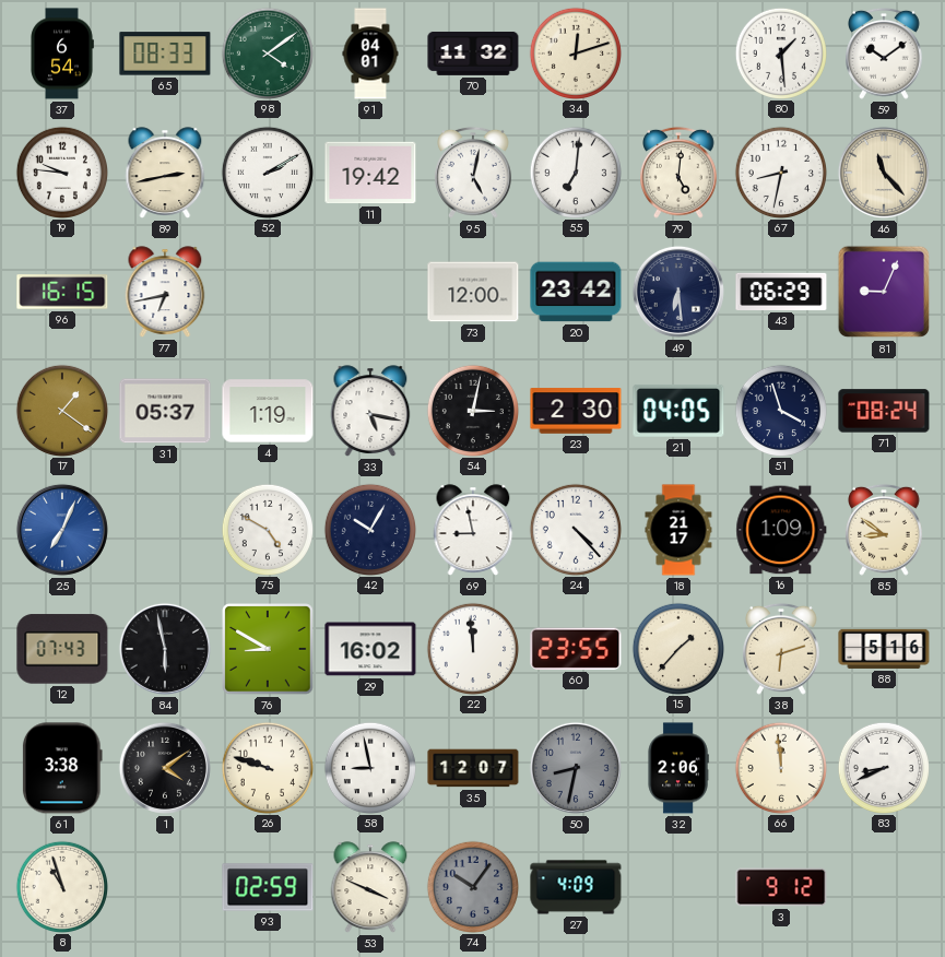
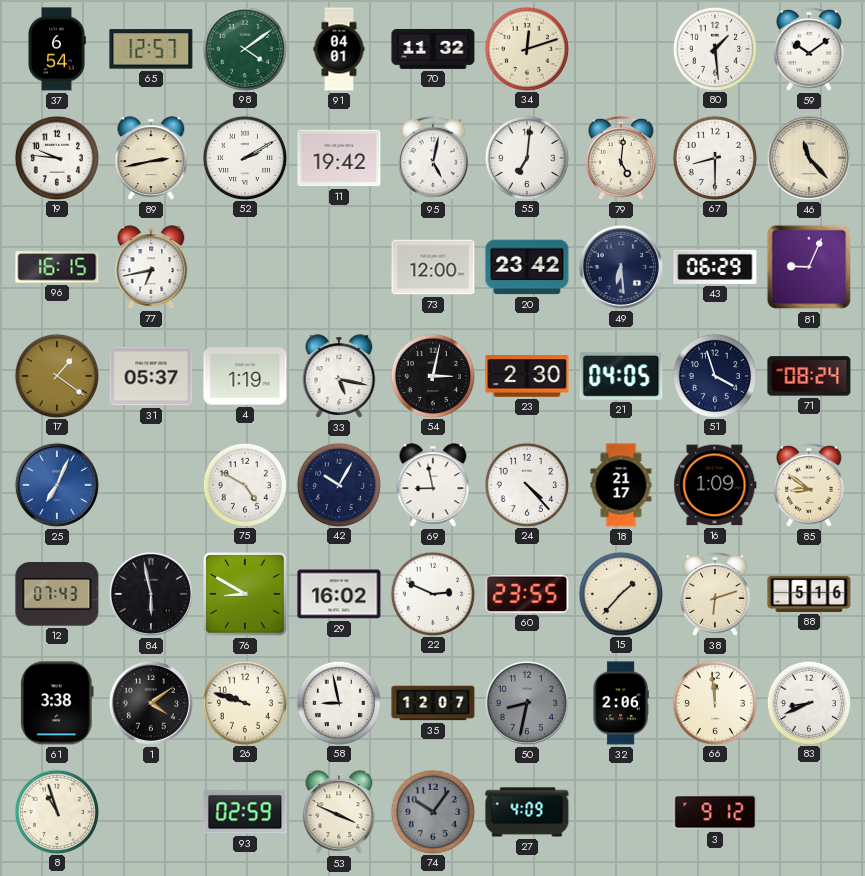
65: 08:33 -> 12:57
67: 8:32 -> 8:30
22: 11:59 -> 2:49
